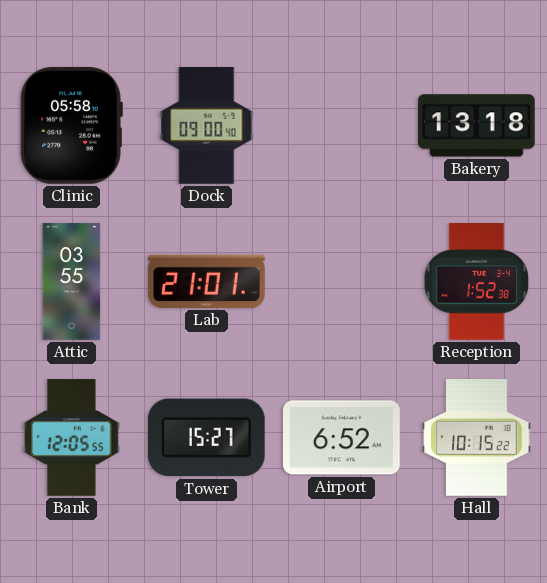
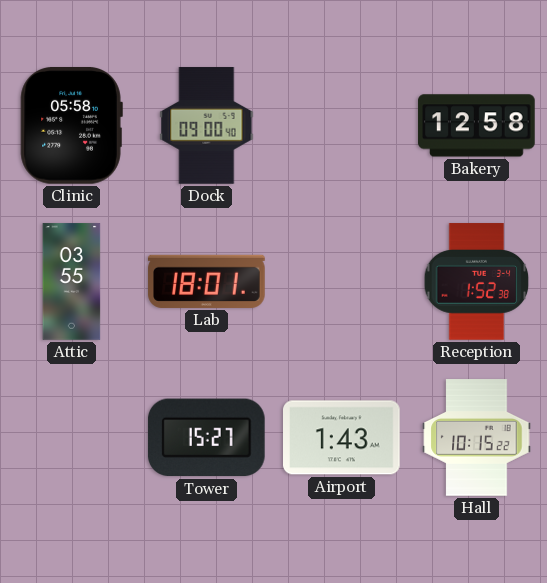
Bakery: 13:18 -> 12:58
Lab: 21:01 -> 18:01
Bank: 12:05 -> none
Airport: 6:52 -> 1:43
